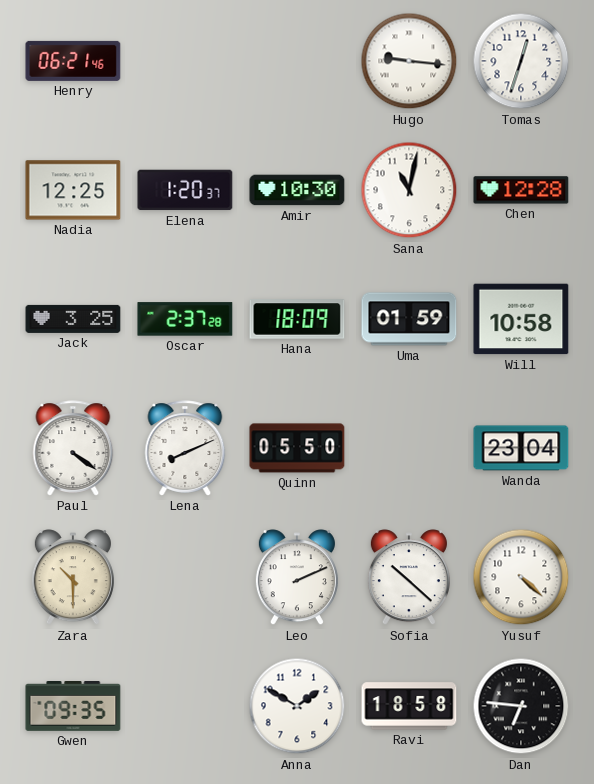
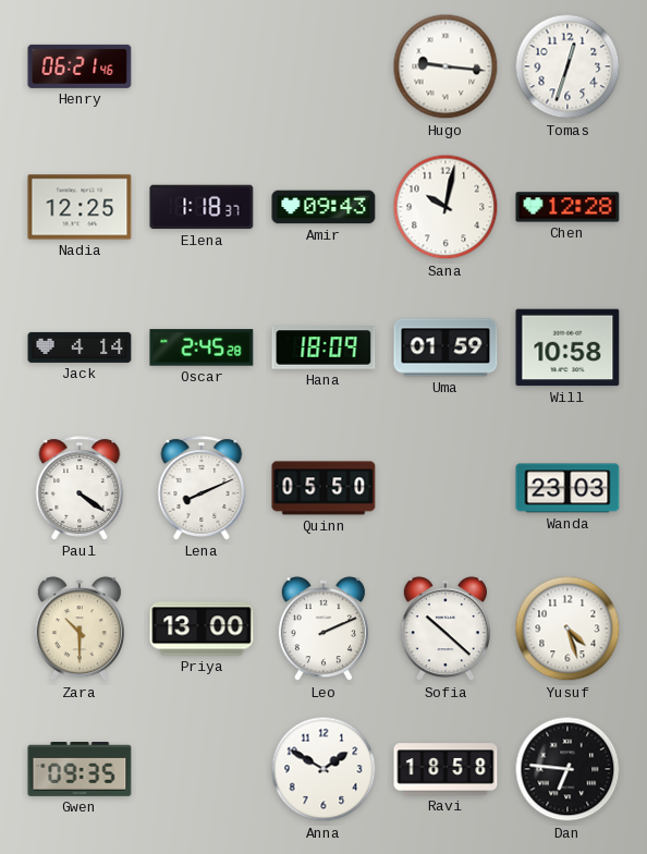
Elena: 1:20 -> 1:18
Amir: 10:30 -> 09:43
Sana: 11:02 -> 10:02
Jack: 3:25 -> 4:14
Oscar: 2:37 -> 2:45
Wanda: 23:04 -> 23:03
Priya: none -> 13:00
Yusuf: 4:22 -> 4:27
